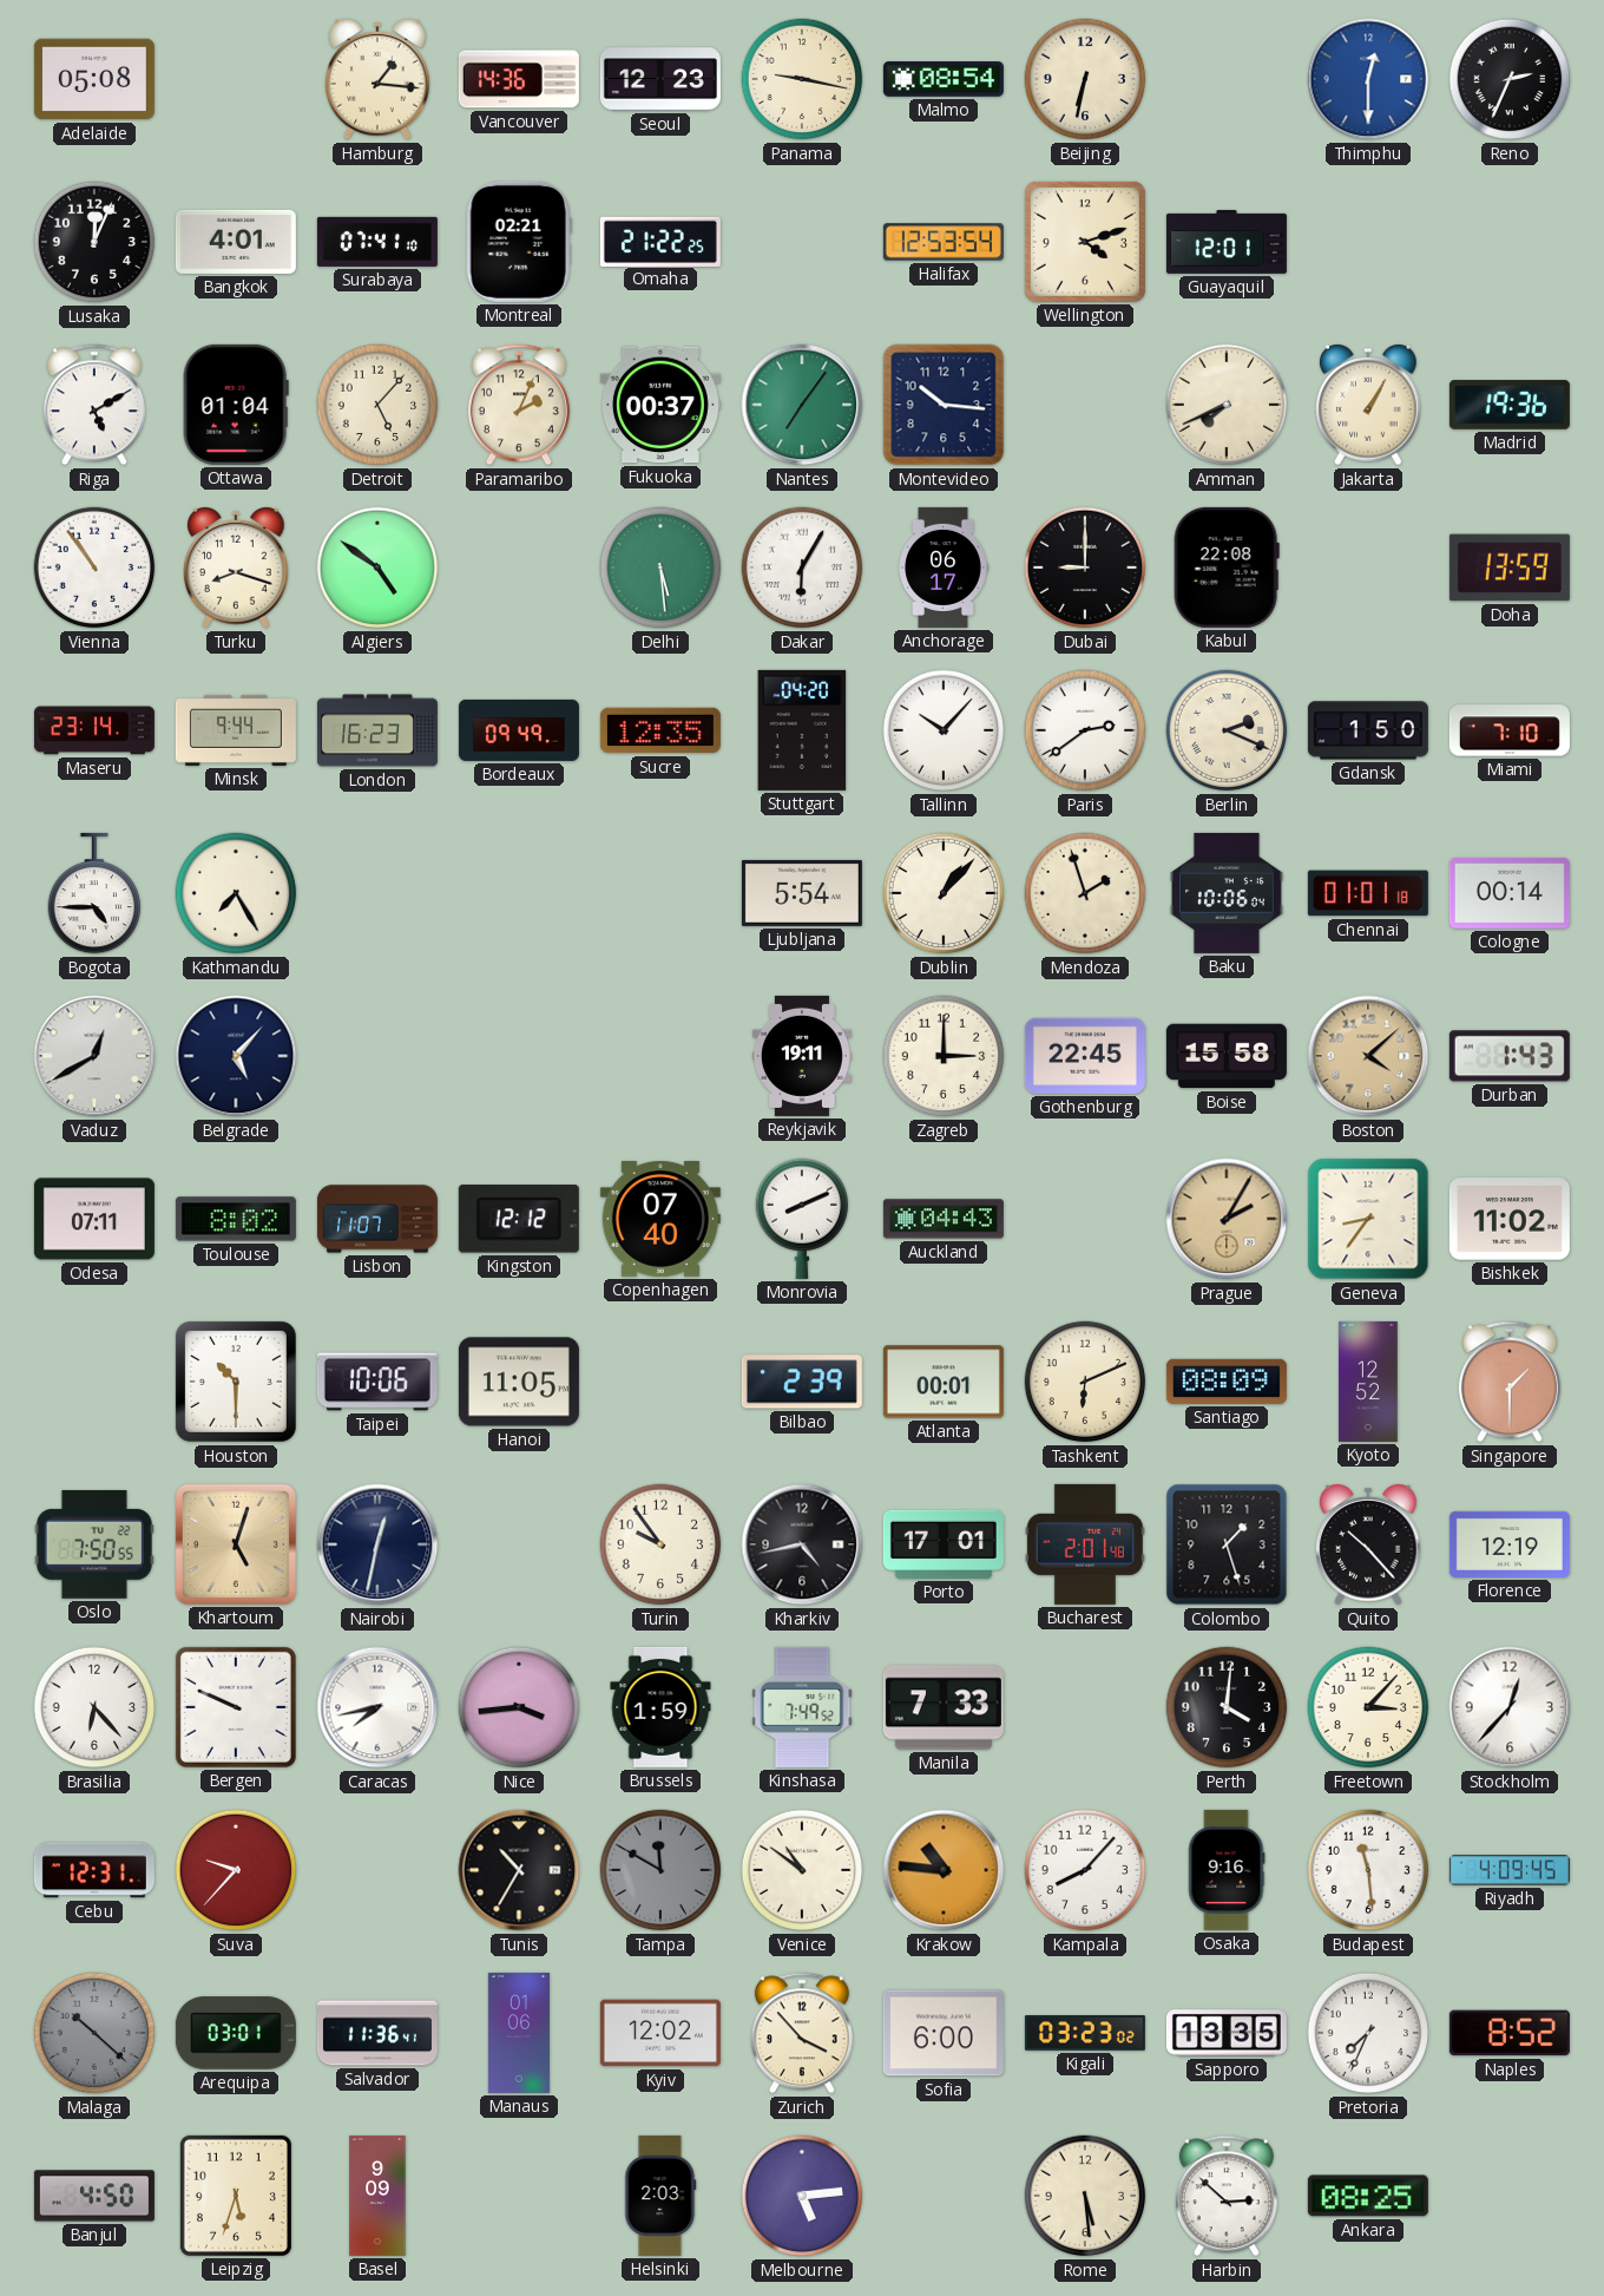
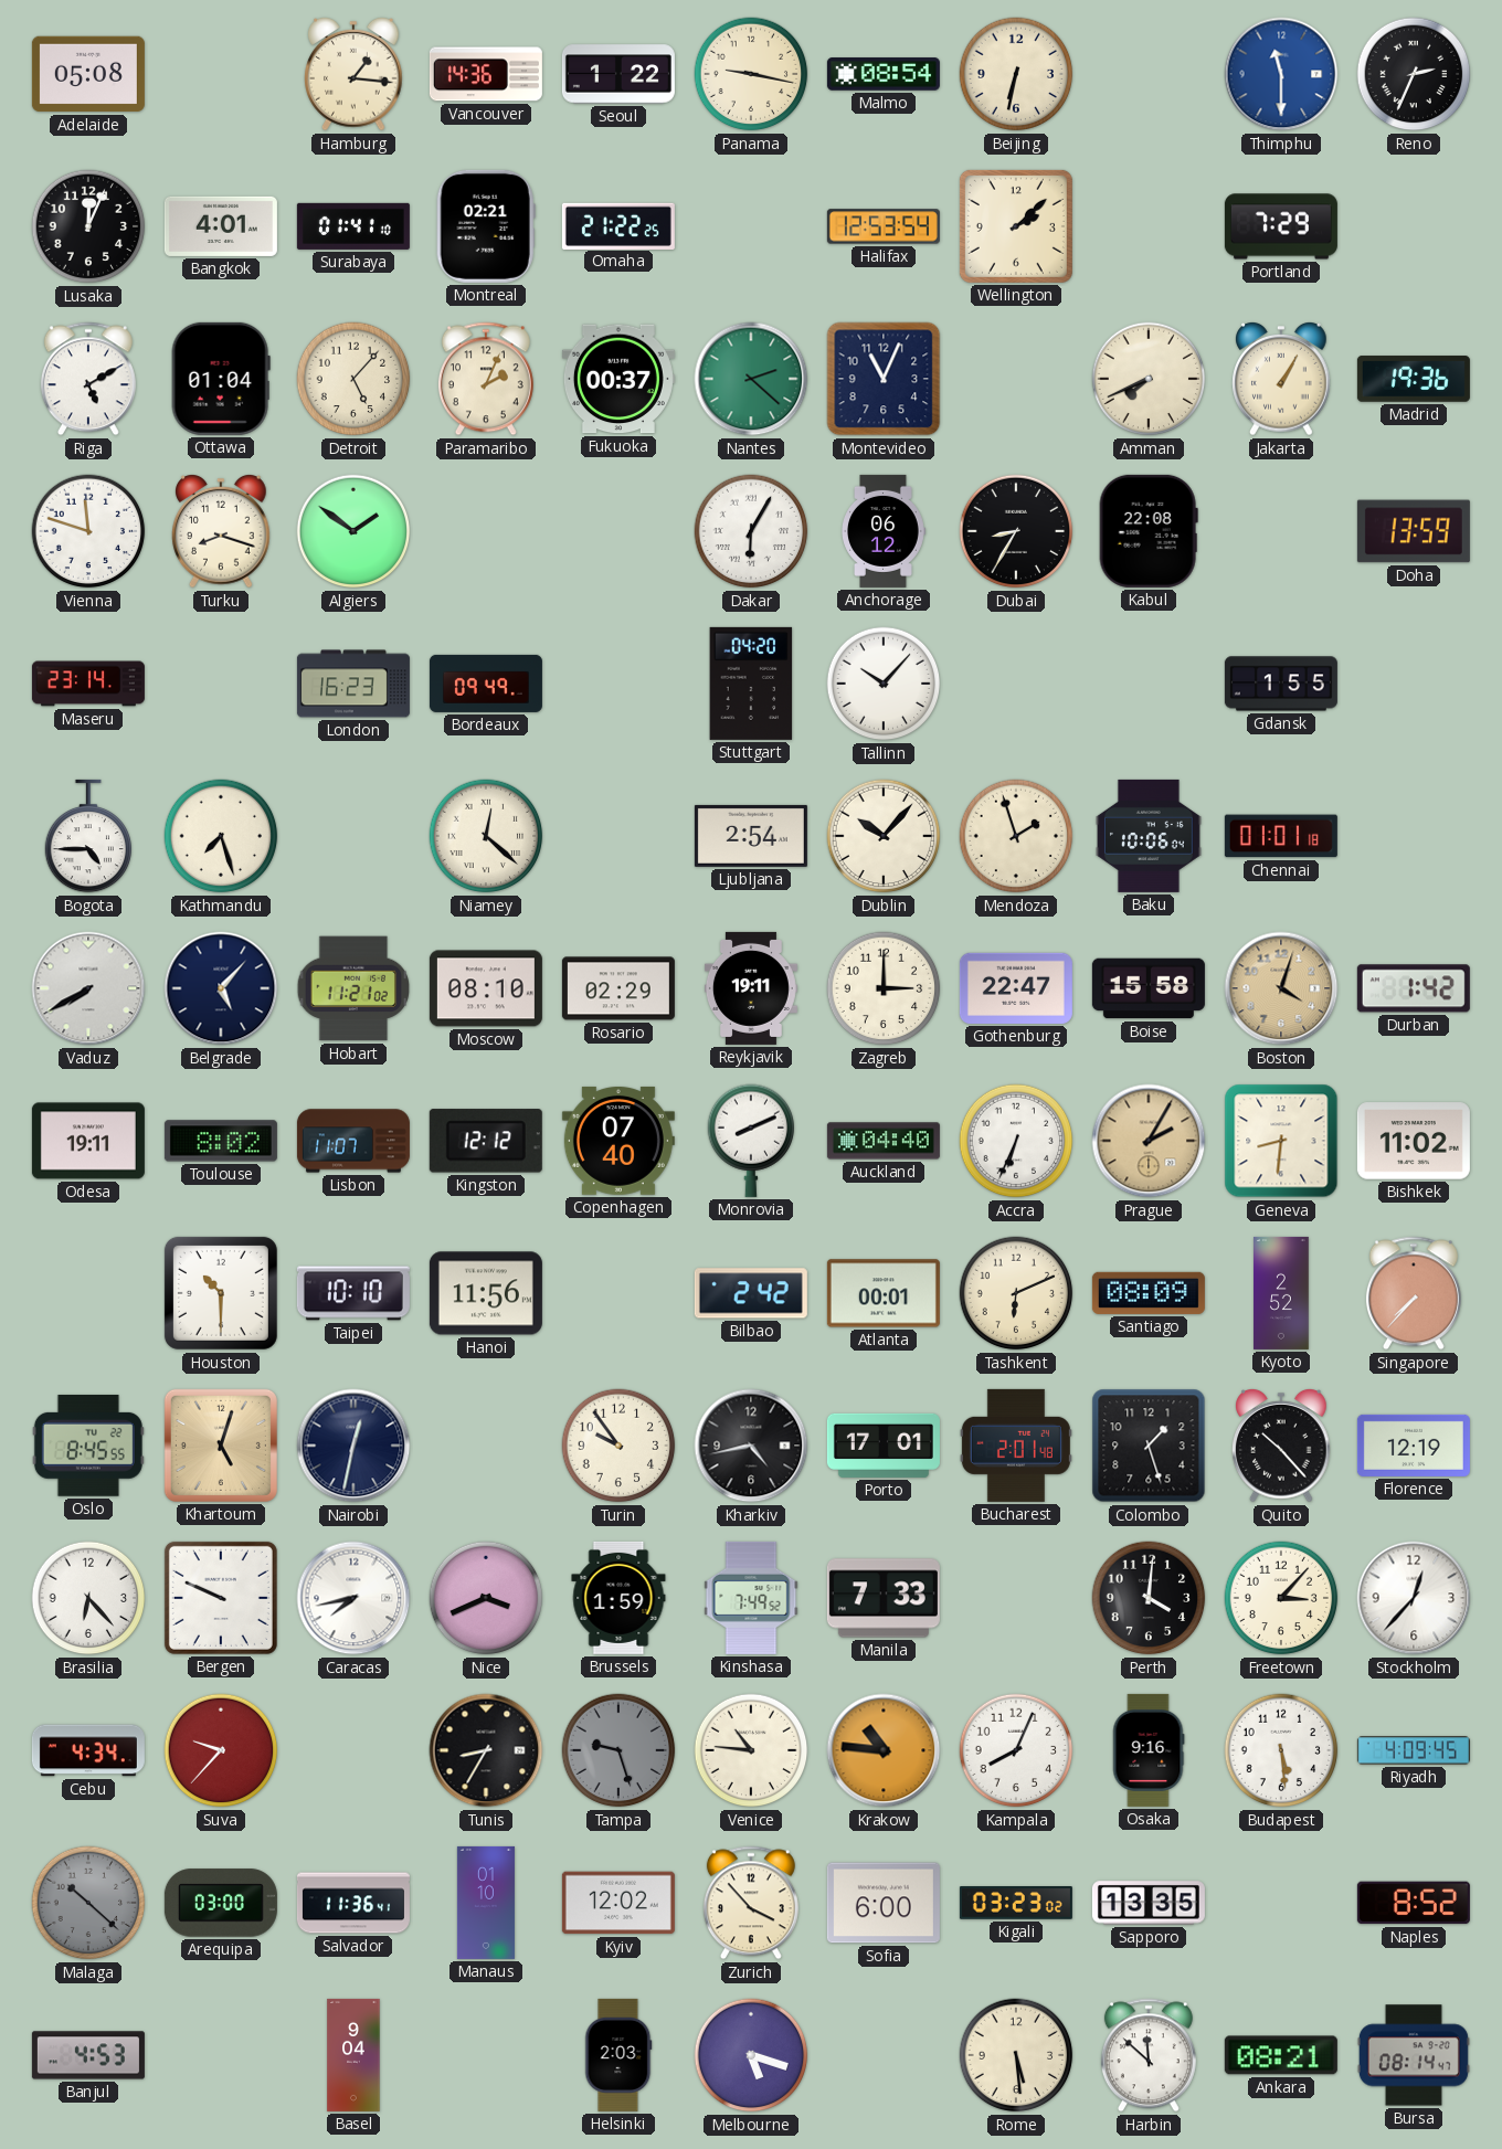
Seoul: 12:23 -> 1:22
Thimphu: 12:30 -> 11:30
Surabaya: 07:41 -> 01:41
Wellington: 4:12 -> 2:08
Guayaquil: 12:01 -> none
Portland: none -> 7:29
Nantes: 7:06 -> 2:22
Montevideo: 10:16 -> 11:04
Vienna: 10:54 -> 11:48
Algiers: 4:51 -> 1:51
Delhi: 5:29 -> none
Anchorage: 06:17 -> 06:12
Dubai: 9:00 -> 8:35
Minsk: 9:44 -> none
Sucre: 12:35 -> none
Paris: 2:39 -> none
Berlin: 2:19 -> none
Gdansk: 1:50 -> 1:55
Miami: 7:10 -> none
Kathmandu: 7:25 -> 7:27
Niamey: none -> 12:22
Ljubljana: 5:54 -> 2:54
Dublin: 1:07 -> 10:07
Cologne: 00:14 -> none
Vaduz: 12:40 -> 7:40
Hobart: none -> 11:21
Moscow: none -> 08:10
Rosario: none -> 02:29
Gothenburg: 22:45 -> 22:47
Boston: 4:08 -> 4:03
Durban: 1:43 -> 1:42
Odesa: 07:11 -> 19:11
Auckland: 04:43 -> 04:40
Accra: none -> 6:34
Geneva: 8:36 -> 8:31
Taipei: 10:06 -> 10:10
Hanoi: 11:05 -> 11:56
Bilbao: 2:39 -> 2:42
Kyoto: 12:52 -> 2:52
Singapore: 1:30 -> 7:37
Oslo: 7:50 -> 8:45
Nice: 3:44 -> 3:41
Cebu: 12:31 -> 4:34
Tunis: 10:35 -> 8:35
Tampa: 11:50 -> 9:27
Venice: 10:51 -> 10:46
Kampala: 8:07 -> 8:04
Budapest: 11:29 -> 5:29
Arequipa: 03:01 -> 03:00
Manaus: 01:06 -> 01:10
Pretoria: 7:34 -> none
Banjul: 4:50 -> 4:53
Leipzig: 5:33 -> none
Basel: 9:09 -> 9:04
Melbourne: 5:14 -> 5:18
Harbin: 2:52 -> 11:52
Ankara: 08:25 -> 08:21
Bursa: none -> 08:14
